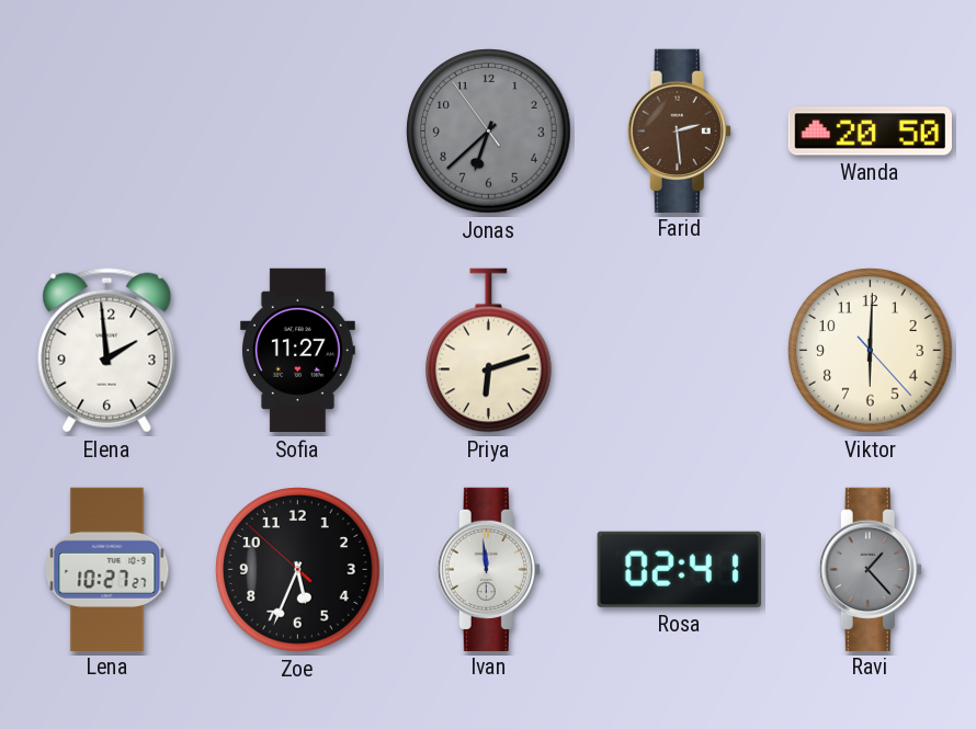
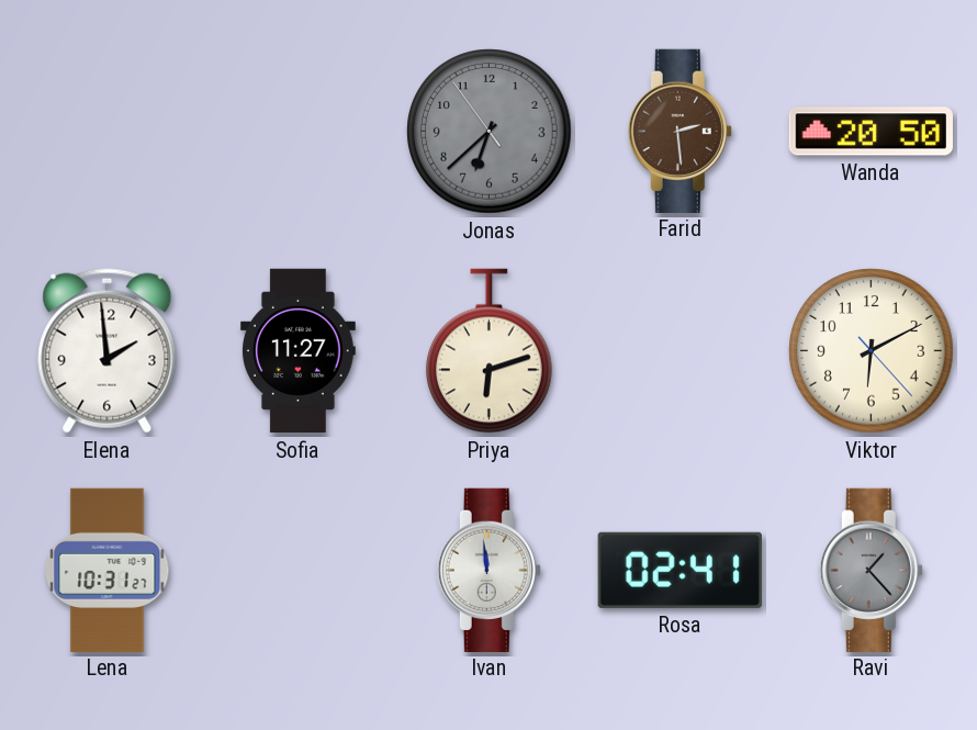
Viktor: 6:00 -> 6:10
Lena: 10:27 -> 10:31
Zoe: 5:33 -> none
